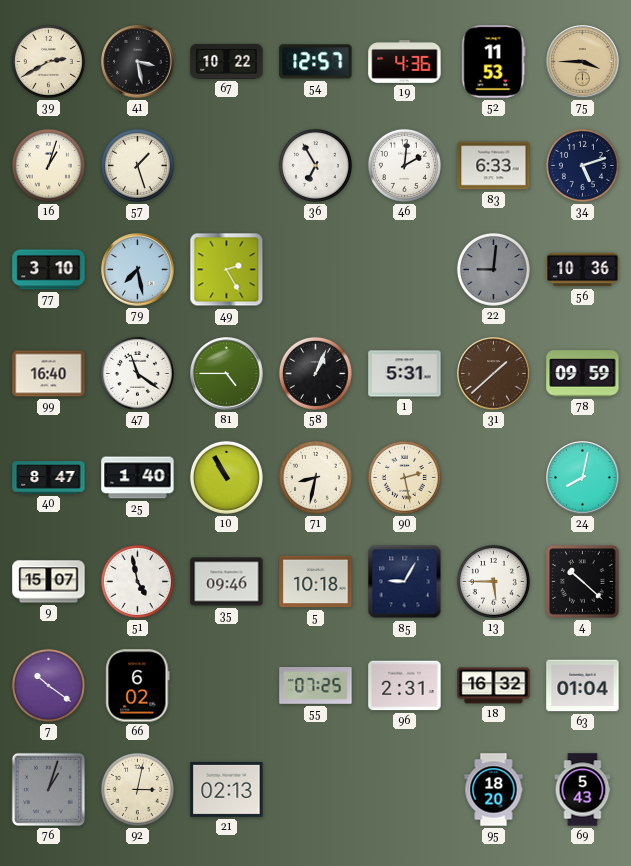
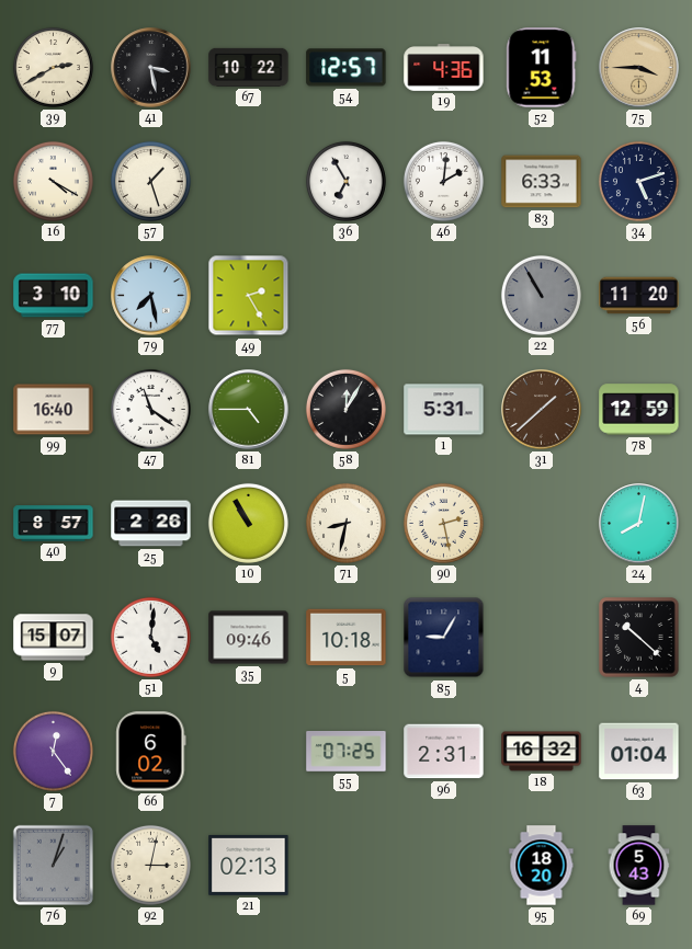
16: 1:03 -> 4:20
22: 9:01 -> 10:55
56: 10:36 -> 11:20
58: 1:04 -> 12:05
78: 09:59 -> 12:59
40: 8:47 -> 8:57
25: 1:40 -> 2:26
51: 4:58 -> 5:01
13: 5:45 -> none
7: 10:21 -> 12:24
